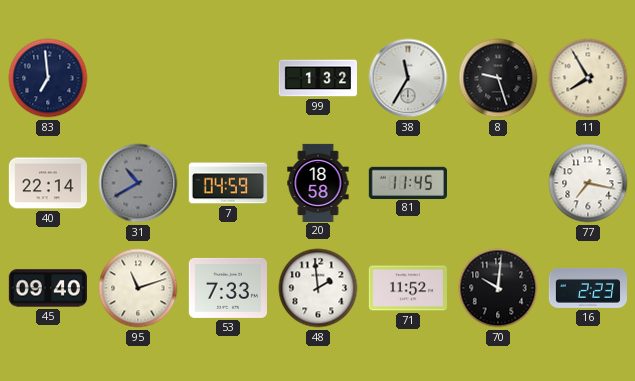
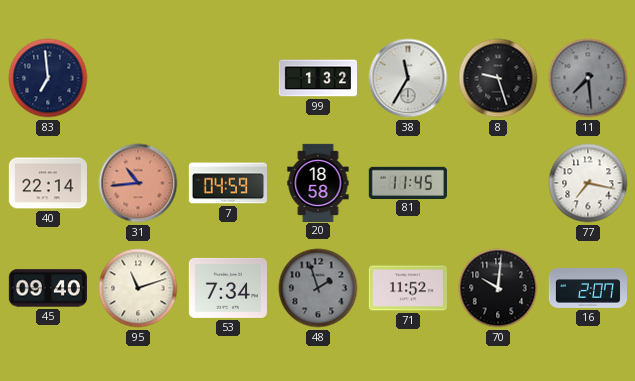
11: 7:55 -> 7:29
11 dial: cream -> grey
31: 10:40 -> 10:44
31 dial: grey -> salmon
53: 7:33 -> 7:34
48: 1:59 -> 1:57
48 dial: white -> grey
16: 2:23 -> 2:07
